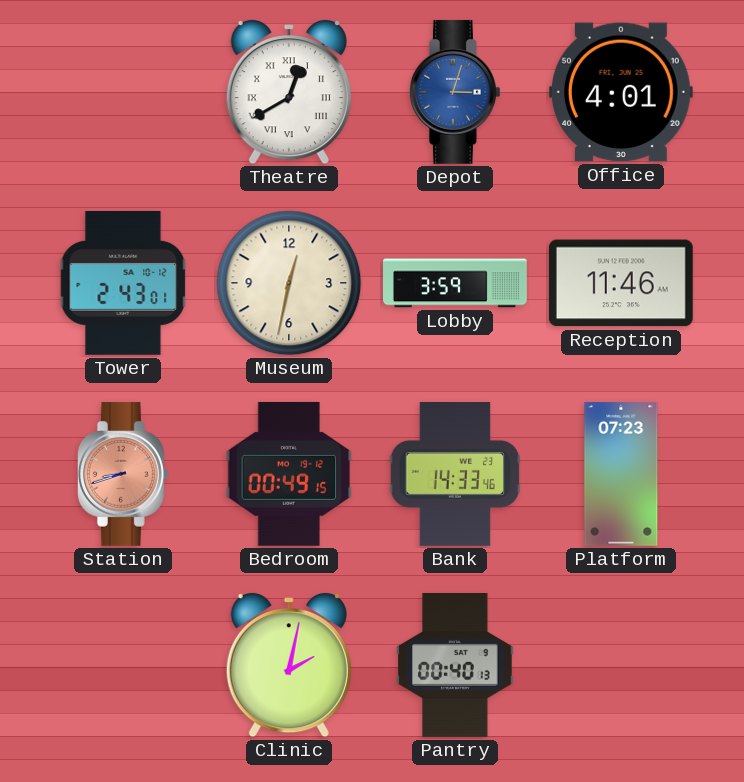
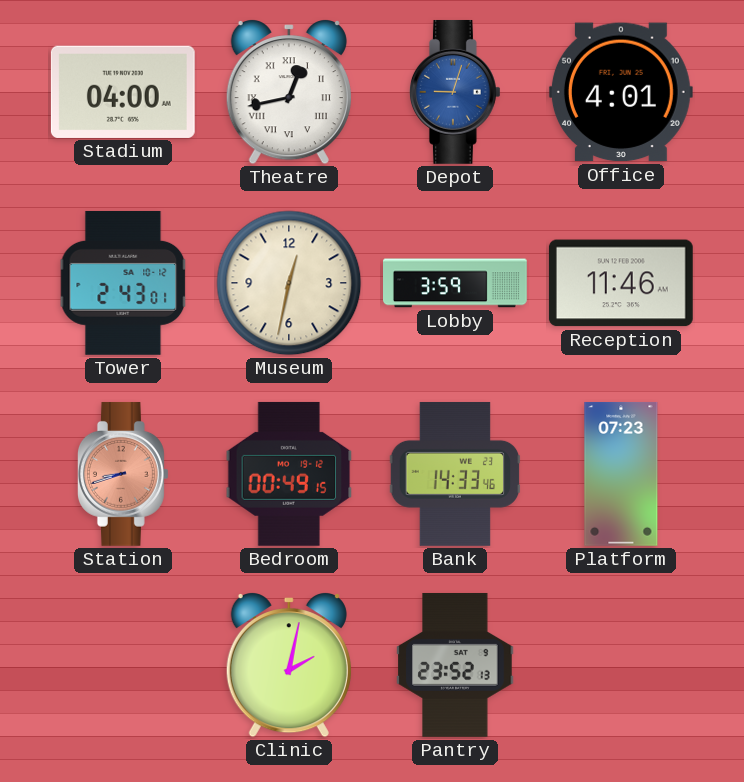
Stadium: none -> 04:00
Theatre: 12:40 -> 12:43
Depot: 3:03 -> 9:03
Pantry: 00:40 -> 23:52
